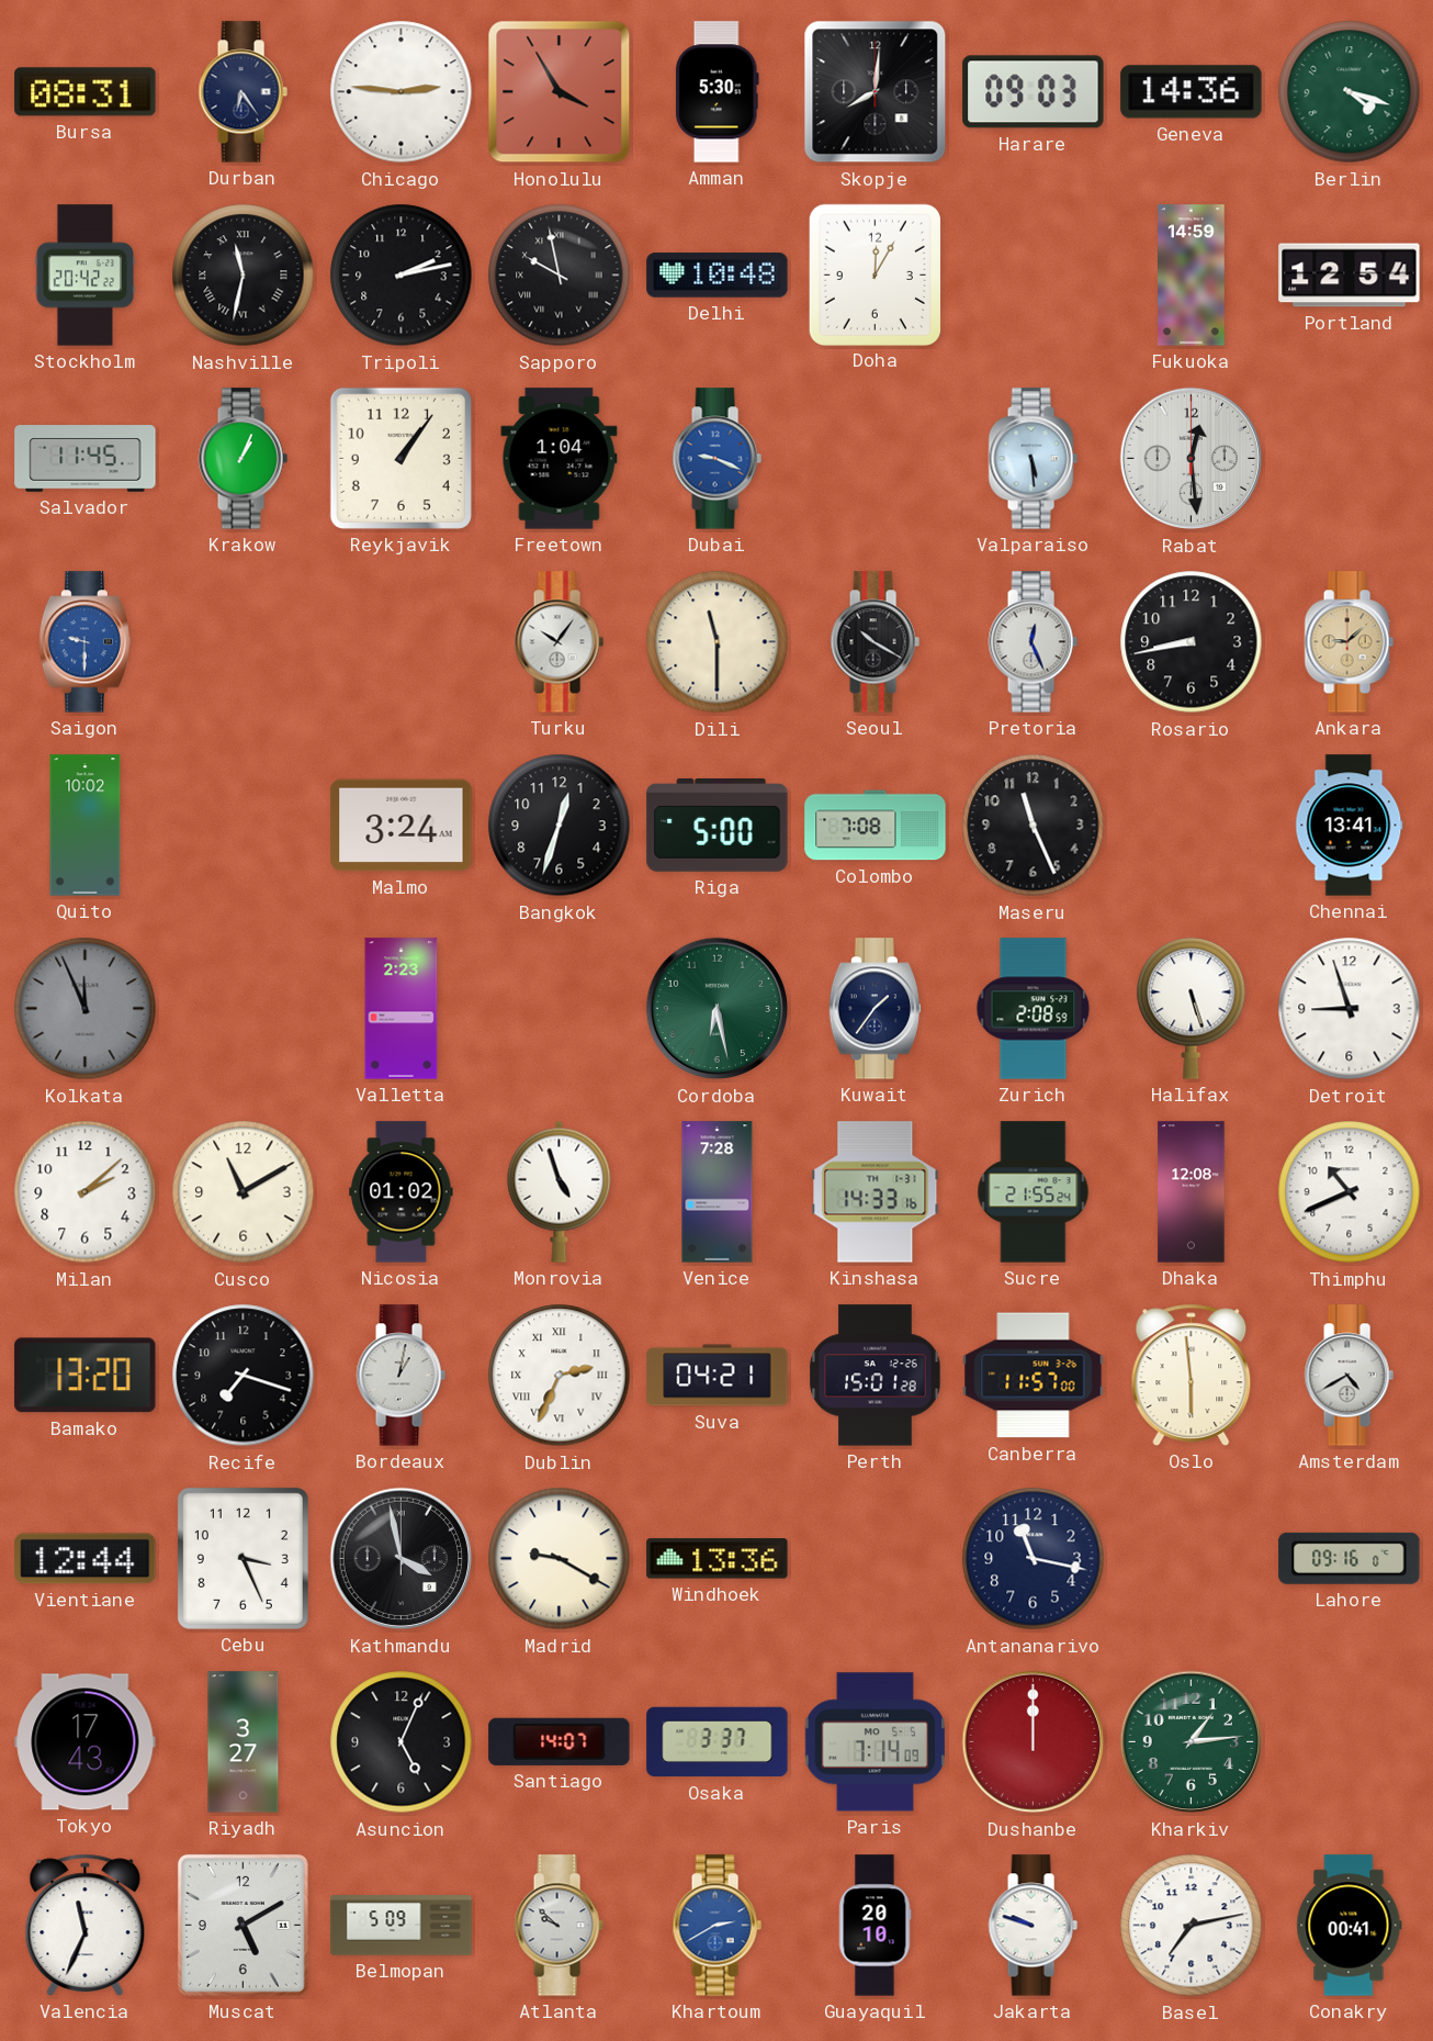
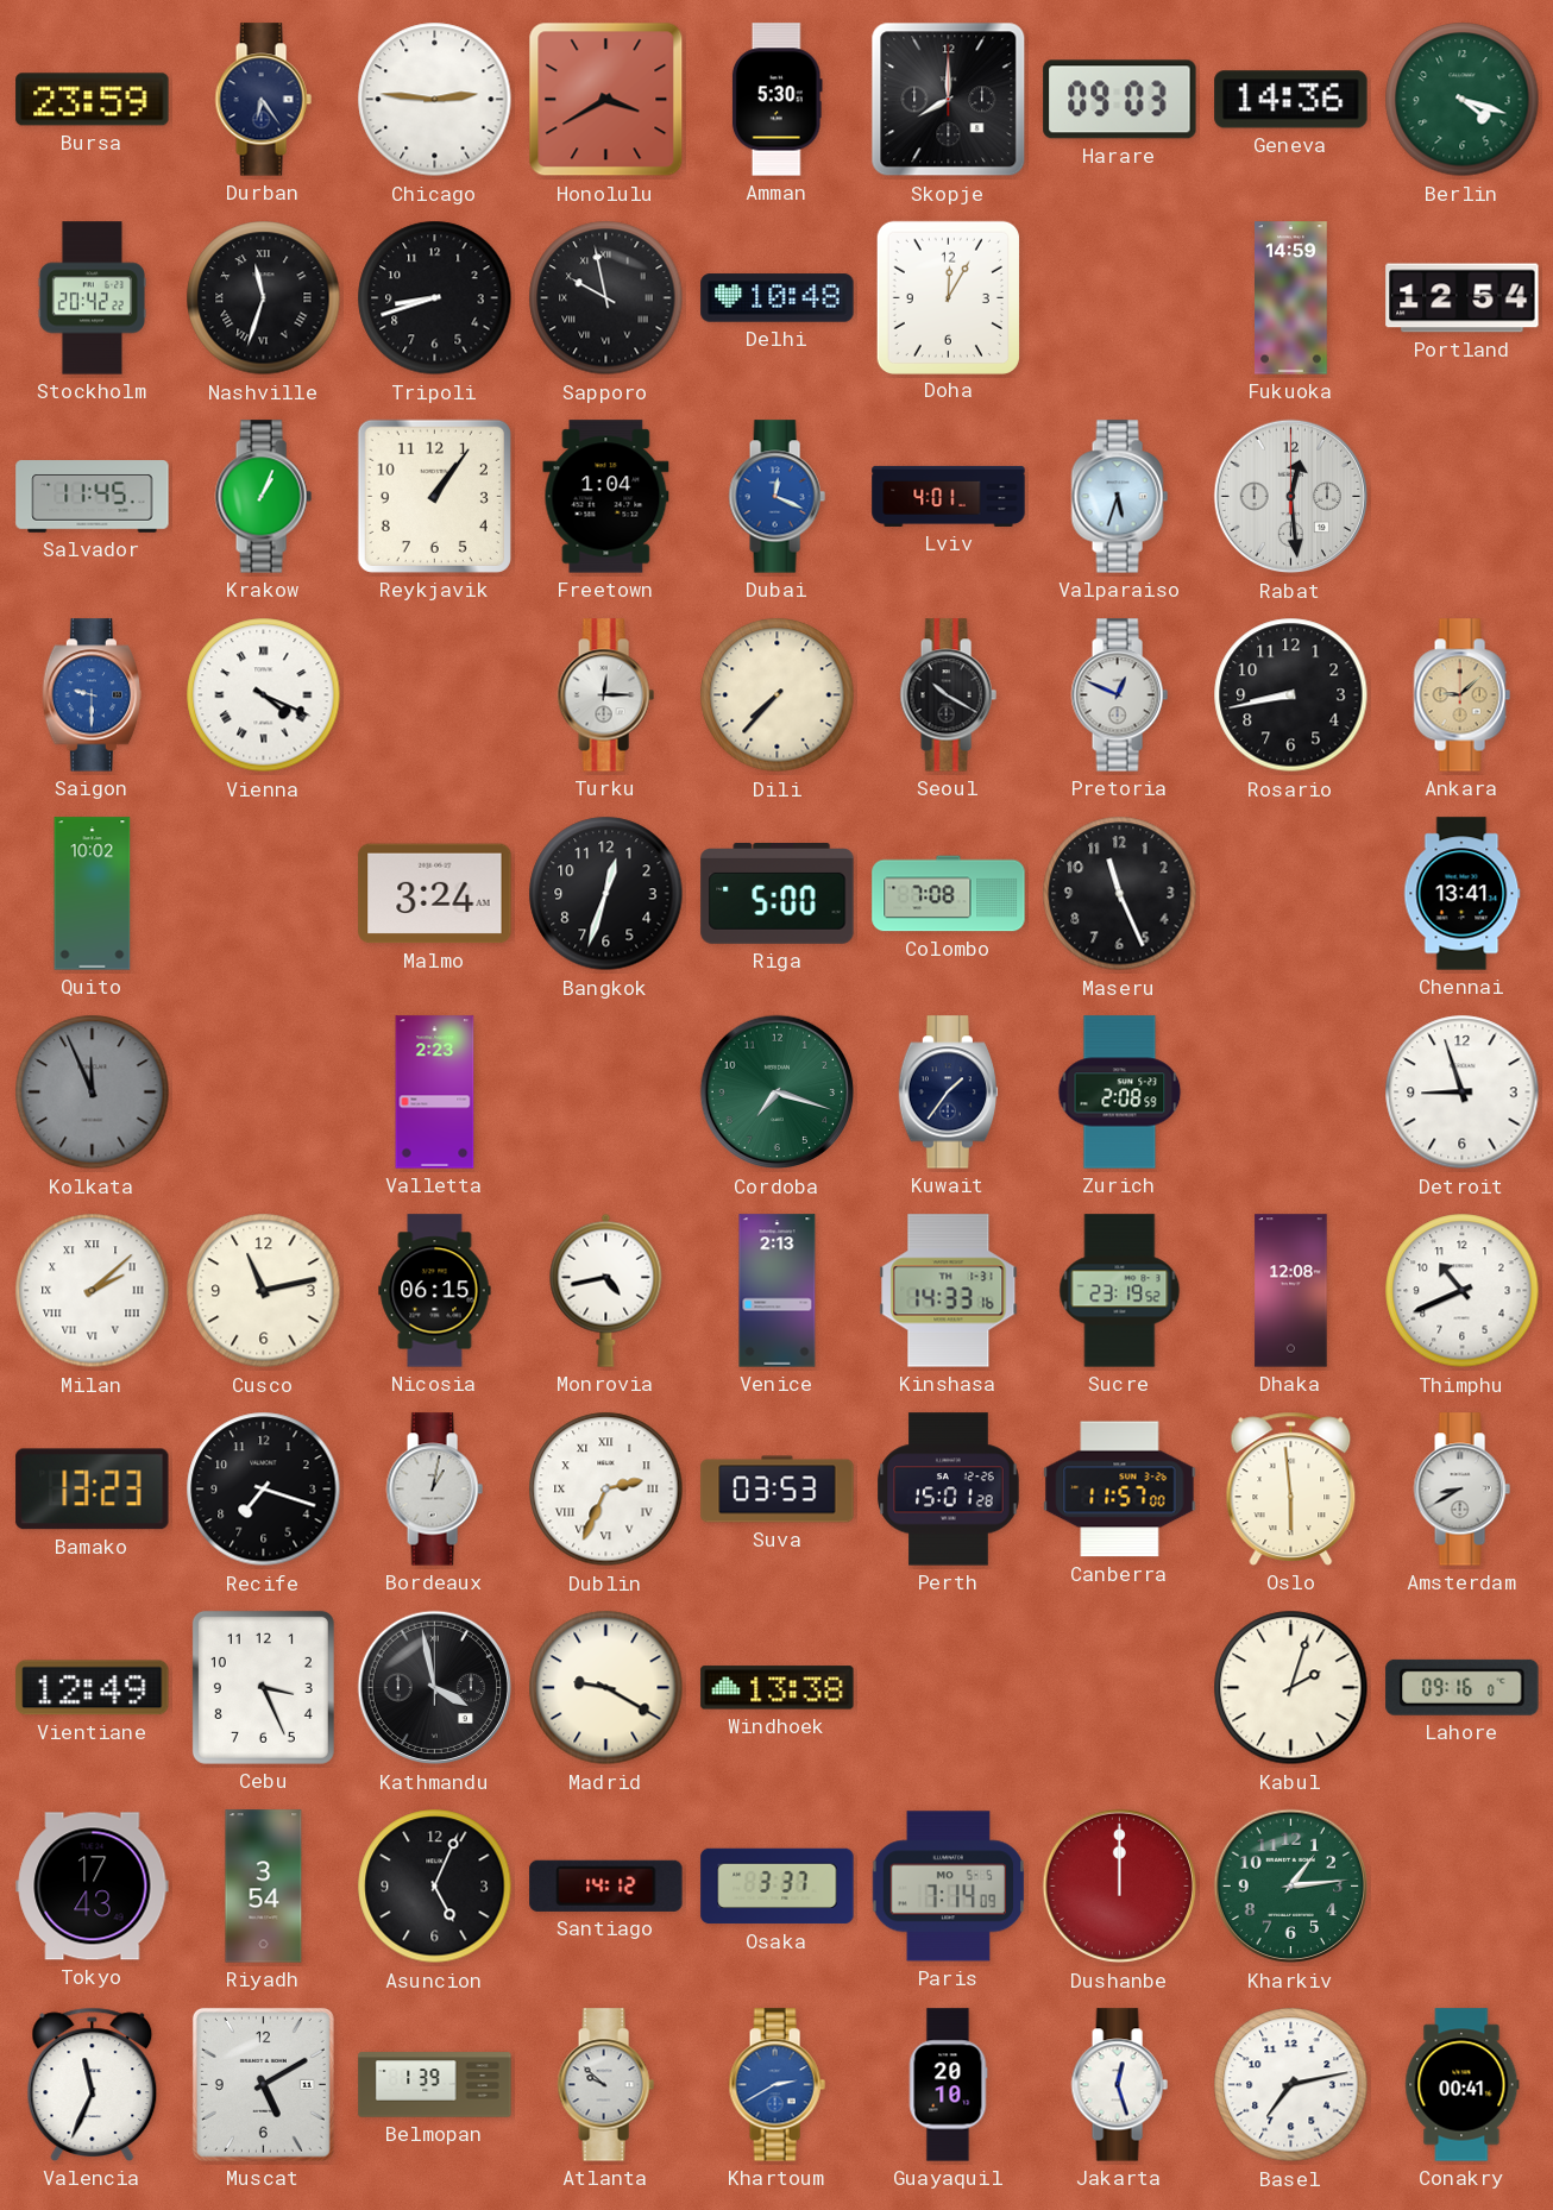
Bursa: 08:31 -> 23:59
Honolulu: 3:55 -> 3:40
Skopje: 8:01 -> 8:00
Nashville: 11:32 -> 11:33
Tripoli: 2:13 -> 8:42
Dubai: 9:19 -> 12:19
Lviv: none -> 4:01
Valparaiso: 5:29 -> 5:33
Vienna: none -> 4:19
Turku: 10:06 -> 12:15
Dili: 11:30 -> 7:37
Pretoria: 12:26 -> 12:49
Cordoba: 6:28 -> 7:18
Halifax: 5:27 -> none
Milan numerals: Arabic -> Roman
Cusco: 11:10 -> 11:13
Nicosia: 01:02 -> 06:15
Monrovia: 4:57 -> 4:43
Venice: 7:28 -> 2:13
Sucre: 21:55 -> 23:19
Bamako: 13:20 -> 13:23
Suva: 04:21 -> 03:53
Amsterdam: 4:40 -> 8:40
Vientiane: 12:44 -> 12:49
Windhoek: 13:36 -> 13:38
Antananarivo: 11:17 -> none
Kabul: none -> 2:03
Riyadh: 3:27 -> 3:54
Santiago: 14:07 -> 14:12
Belmopan: 5:09 -> 1:39
Jakarta: 9:48 -> 12:27
